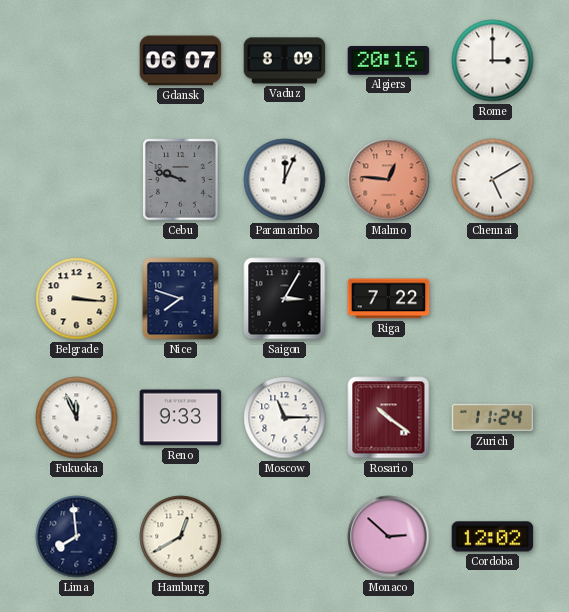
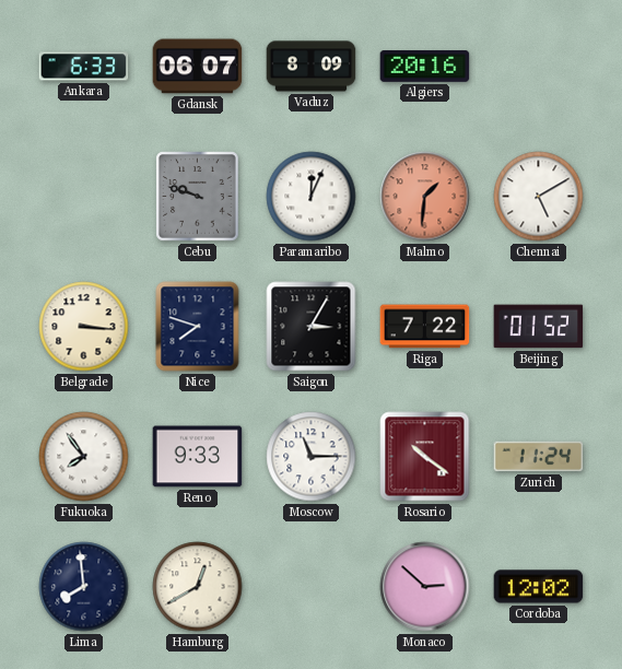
Ankara: none -> 6:33
Rome: 3:00 -> none
Malmo: 12:46 -> 1:31
Beijing: none -> 01:52
Fukuoka: 11:56 -> 7:54
